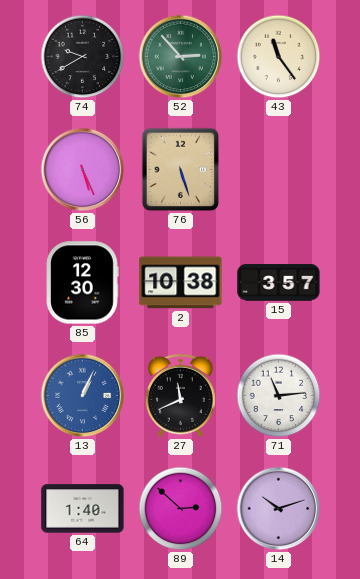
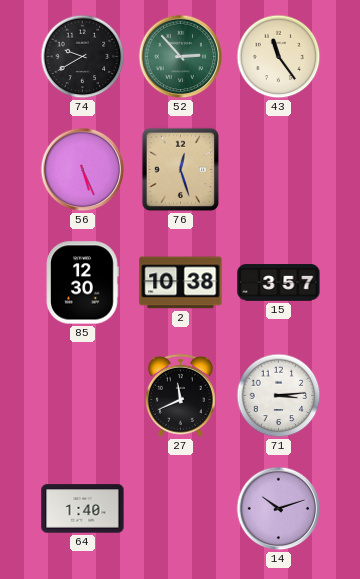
76: 5:27 -> 12:27
13: 1:04 -> none
71: 11:14 -> 3:14
89: 2:52 -> none
